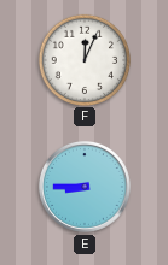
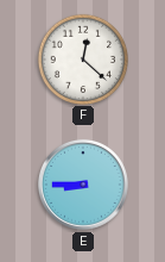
F: 12:04 -> 12:22
